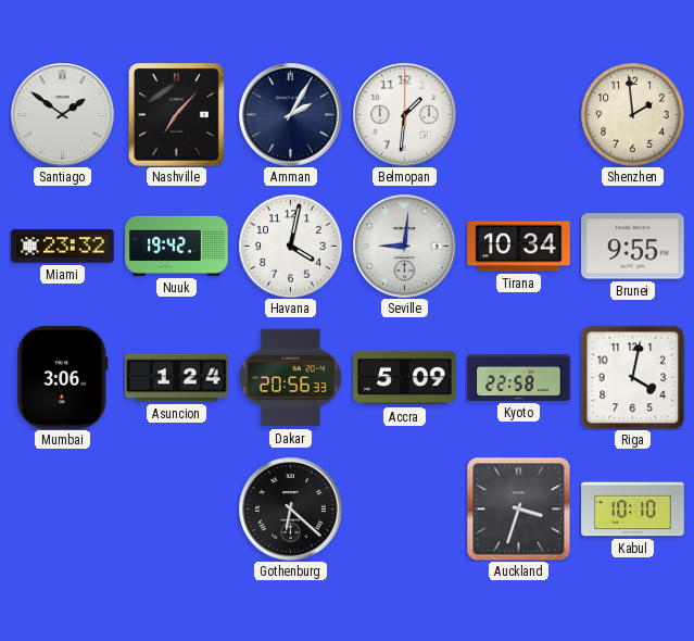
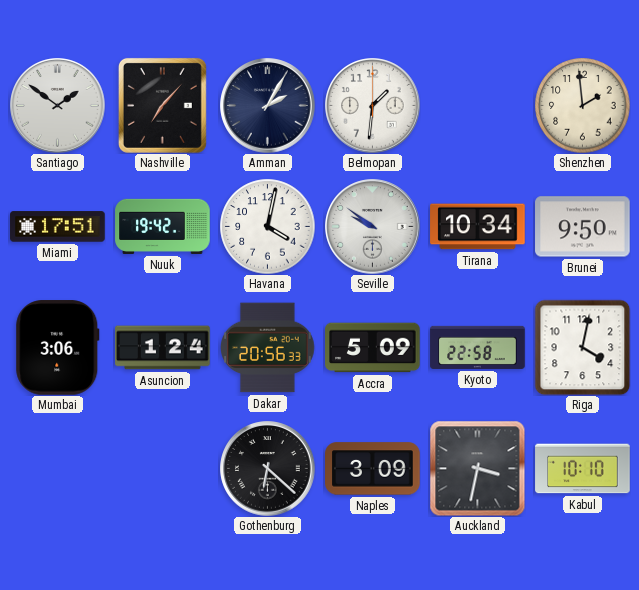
Miami: 23:32 -> 17:51
Seville: 9:01 -> 9:51
Brunei: 9:55 -> 9:50
Naples: none -> 3:09
Auckland: 3:33 -> 3:32
